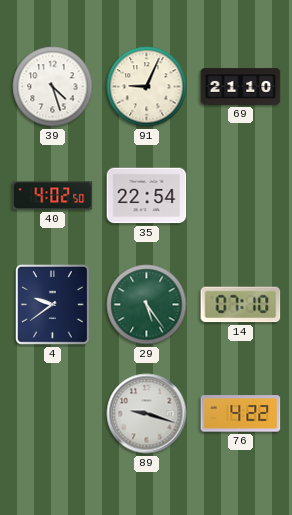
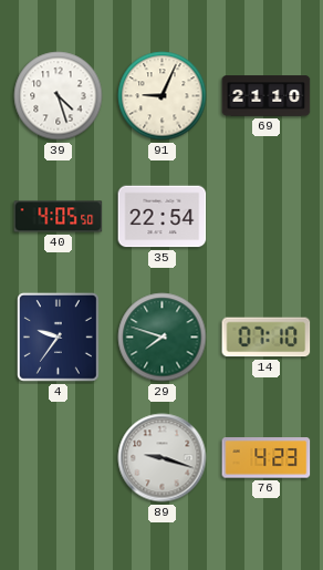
40: 4:02 -> 4:05
4: 9:39 -> 9:36
29: 5:24 -> 7:48
76: 4:22 -> 4:23
